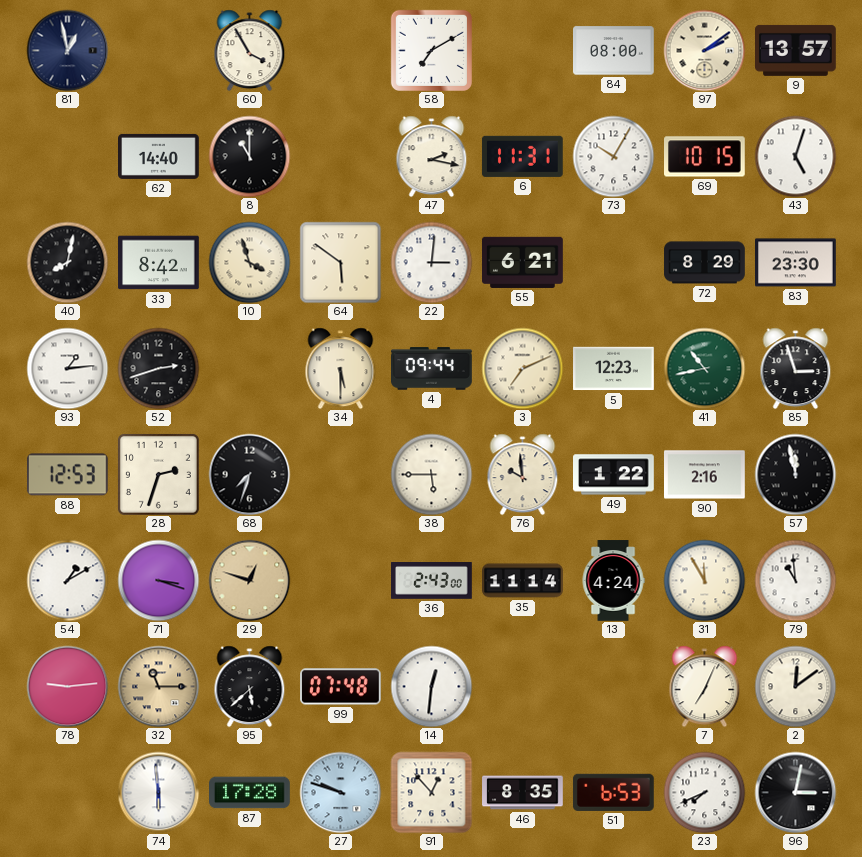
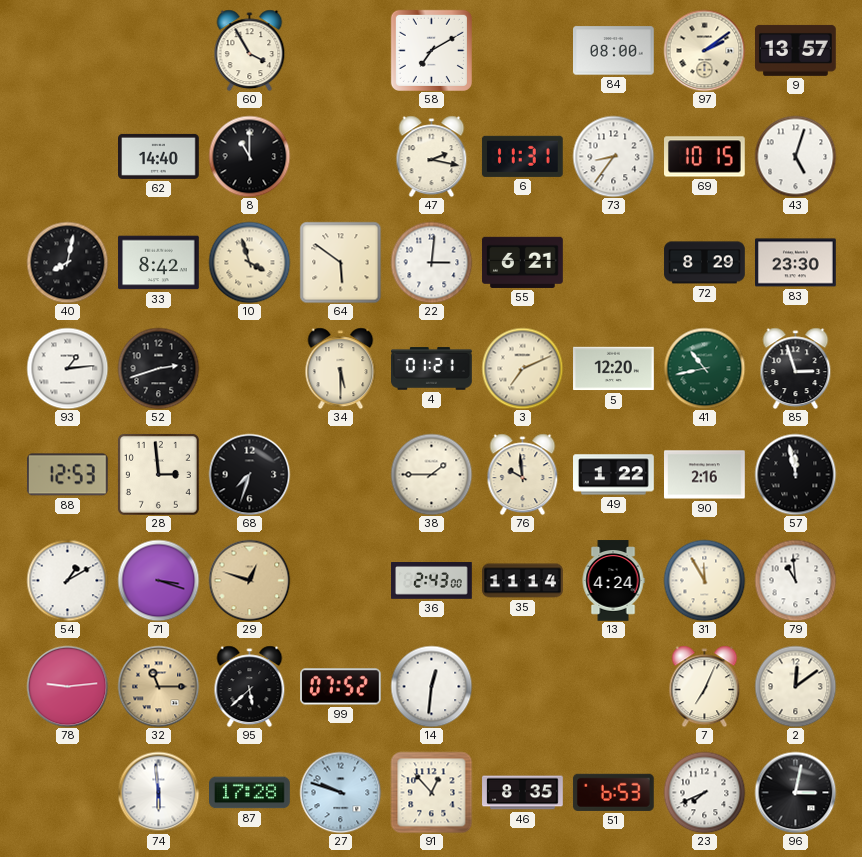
81: 12:58 -> none
73: 10:05 -> 8:36
4: 09:44 -> 01:21
5: 12:23 -> 12:20
28: 2:33 -> 2:59
38: 5:45 -> 1:45
99: 07:48 -> 07:52
